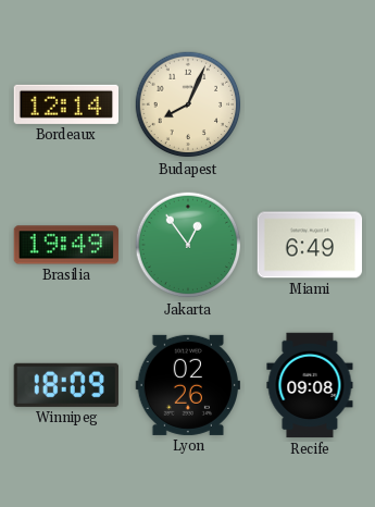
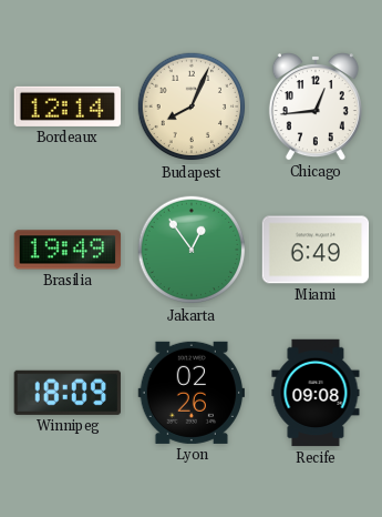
Chicago: none -> 12:44
